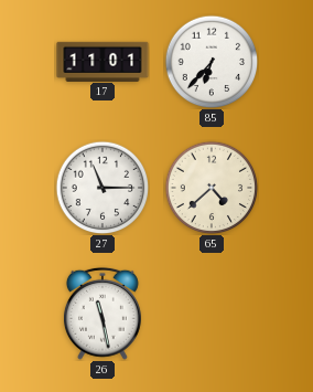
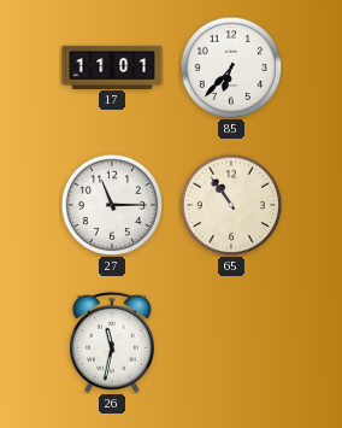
65: 4:38 -> 10:54
26: 11:28 -> 11:32
